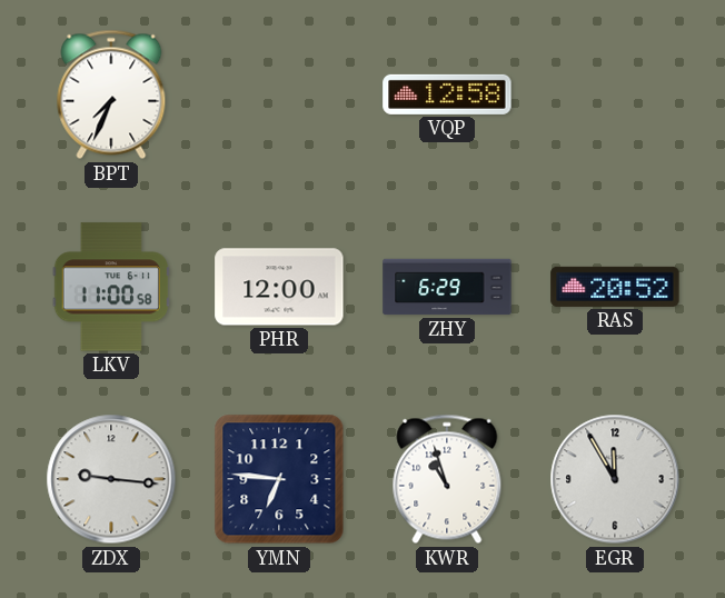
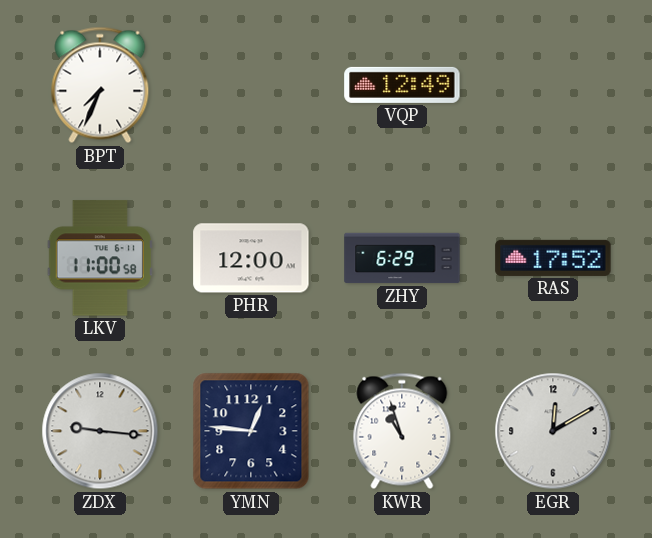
VQP: 12:58 -> 12:49
RAS: 20:52 -> 17:52
YMN: 6:46 -> 12:46
EGR: 11:55 -> 12:10
